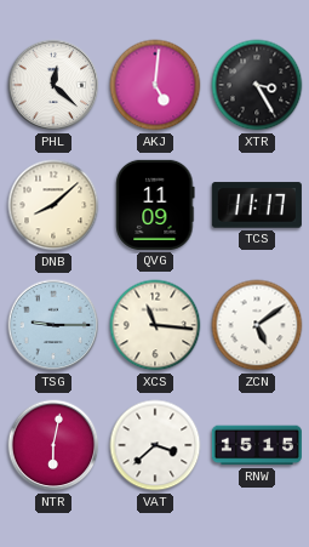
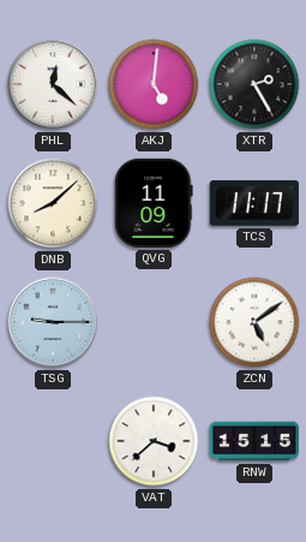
XTR: 3:25 -> 2:25
XCS: 11:16 -> none
NTR: 6:02 -> none
